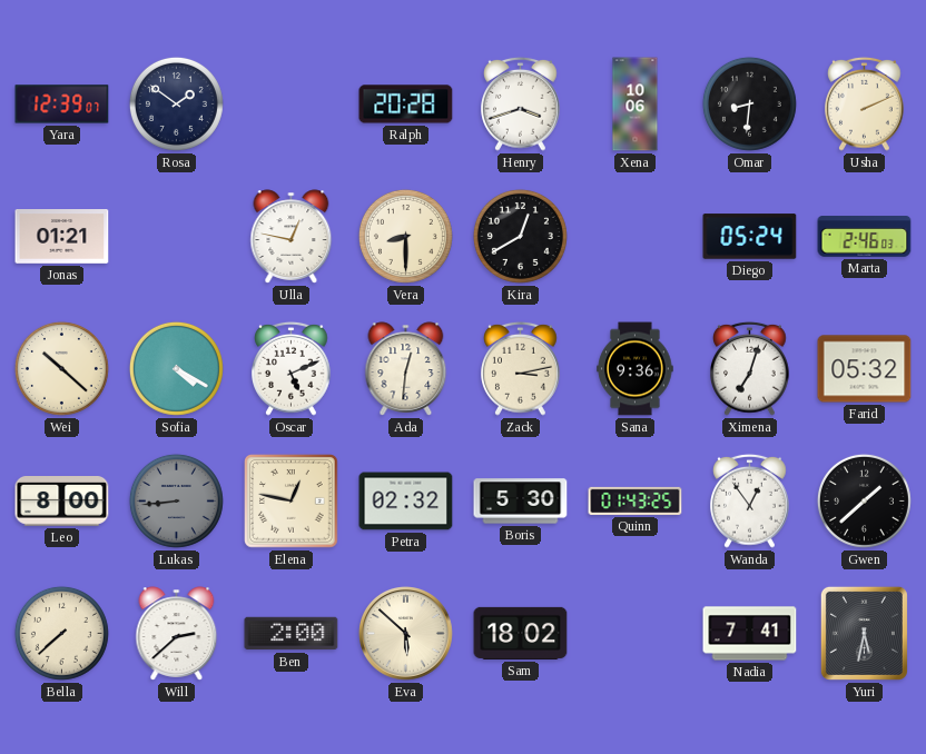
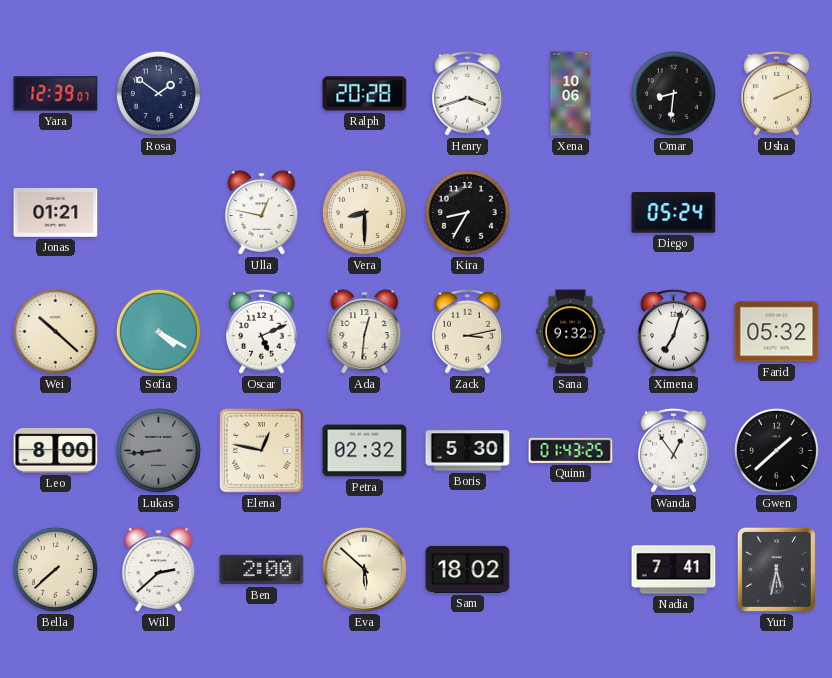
Kira: 12:40 -> 8:35
Marta: 2:46 -> none
Sana: 9:36 -> 9:32
